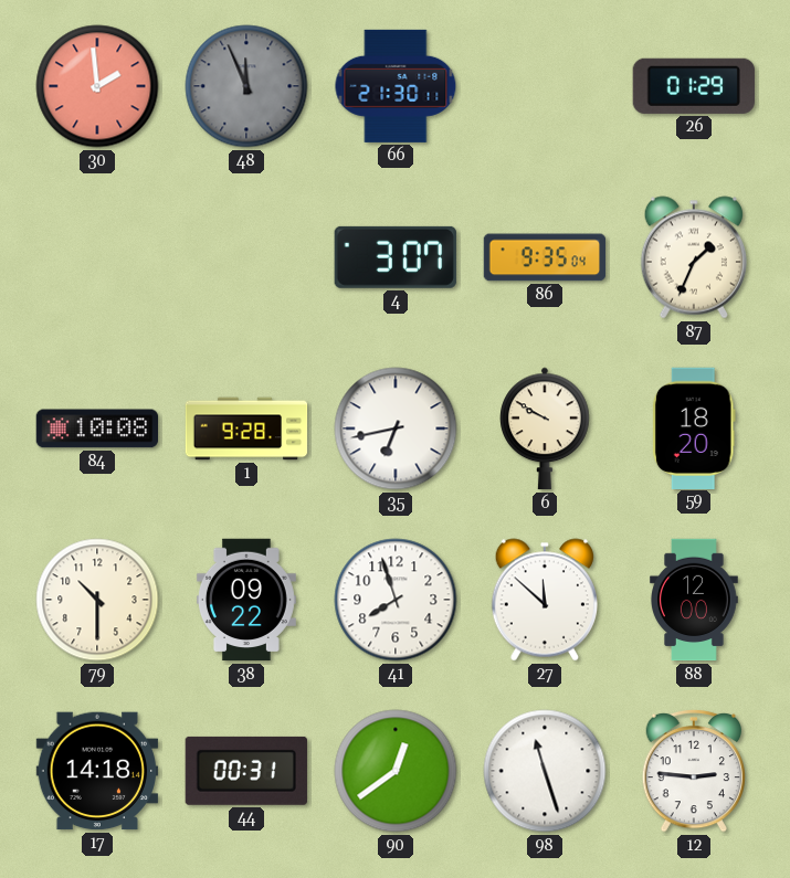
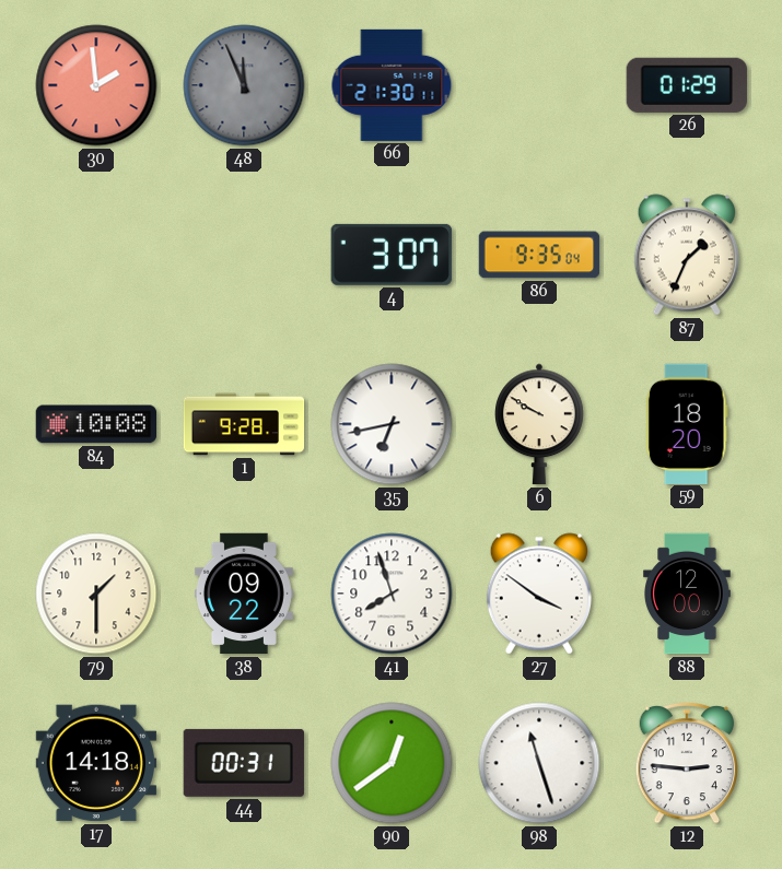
79: 10:30 -> 1:30
27: 11:52 -> 3:51
